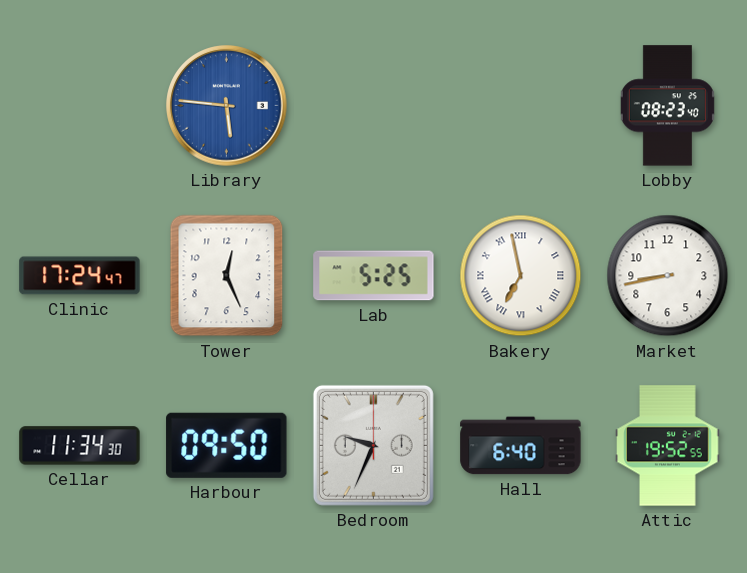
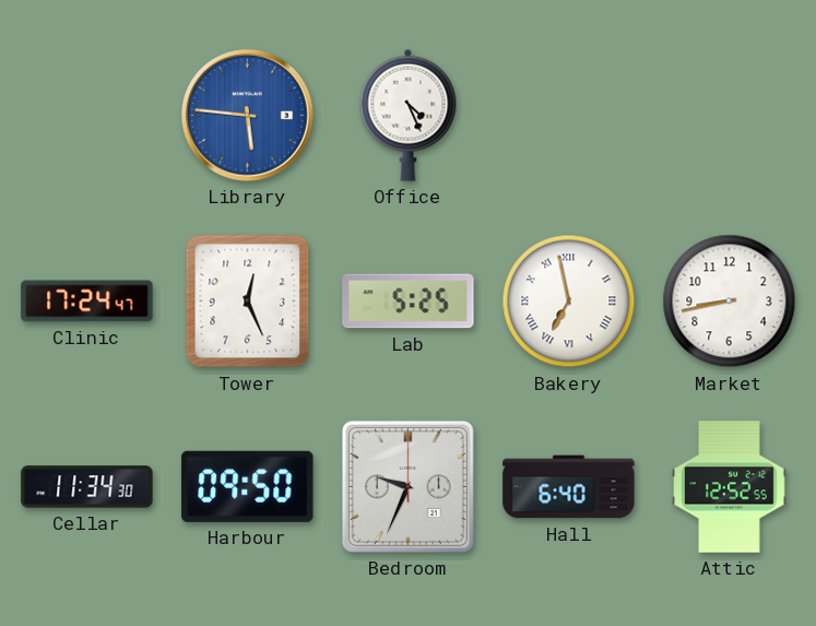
Office: none -> 4:26
Lobby: 08:23 -> none
Attic: 19:52 -> 12:52
